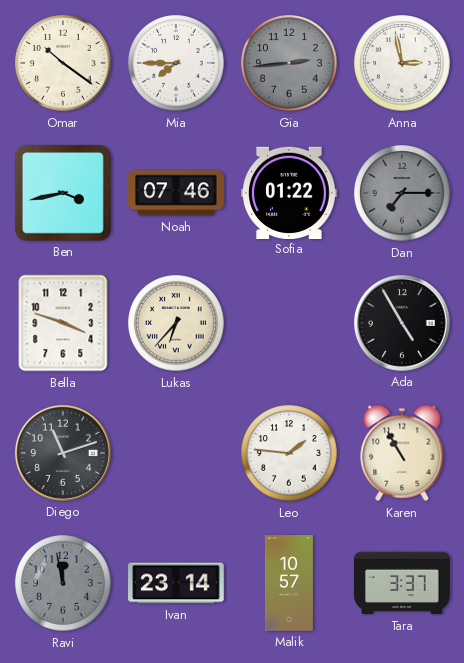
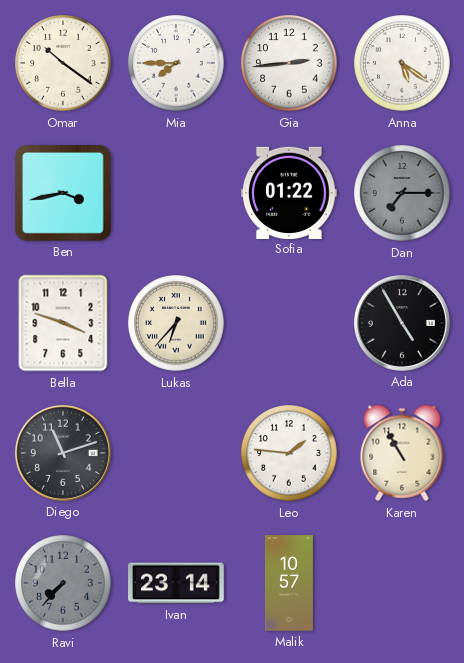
Gia dial: grey -> white
Anna: 2:58 -> 5:21
Noah: 07:46 -> none
Ravi: 11:58 -> 7:37
Tara: 3:37 -> none
